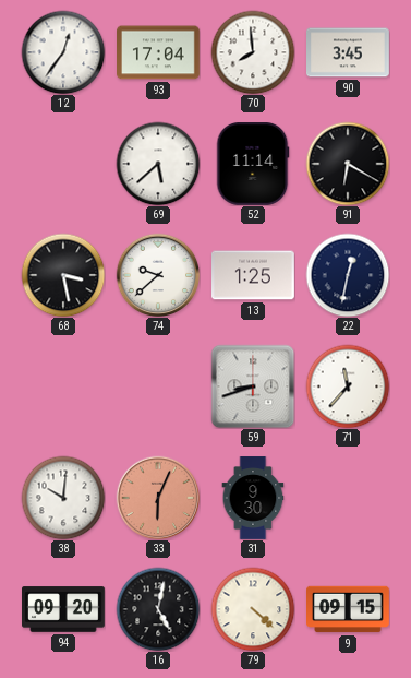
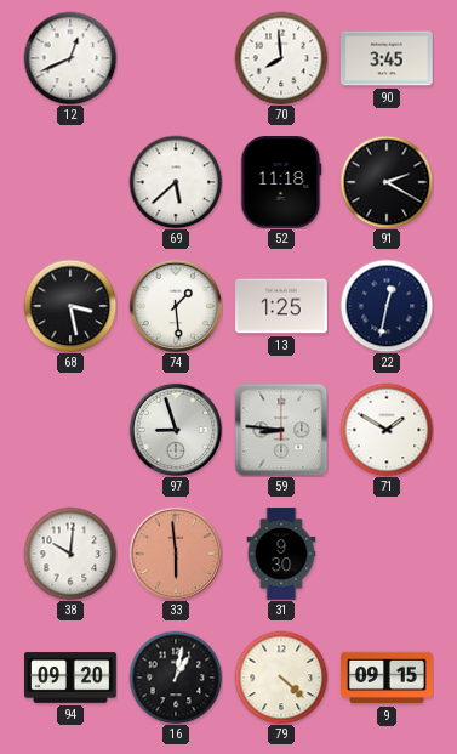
12: 12:36 -> 12:41
93: 17:04 -> none
52: 11:14 -> 11:18
91: 6:20 -> 2:20
74: 9:38 -> 1:29
97: none -> 8:57
59: 8:42 -> 8:46
71: 11:37 -> 1:50
33: 6:04 -> 5:59
16: 5:02 -> 1:02
